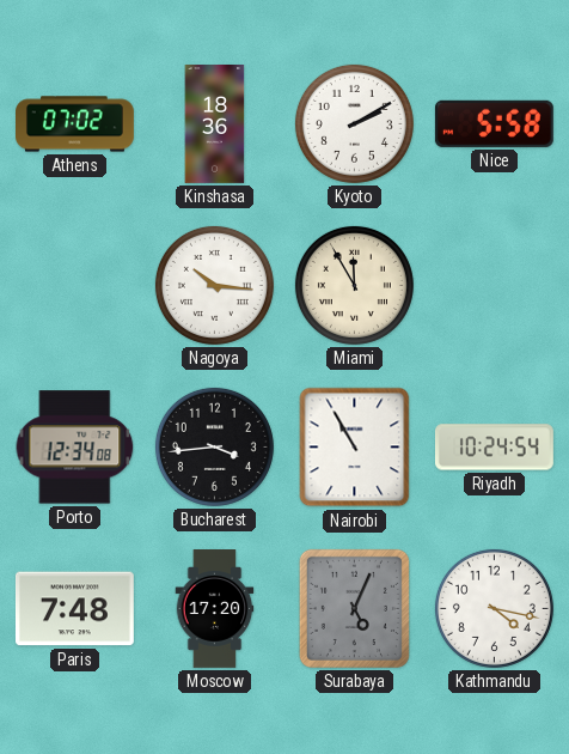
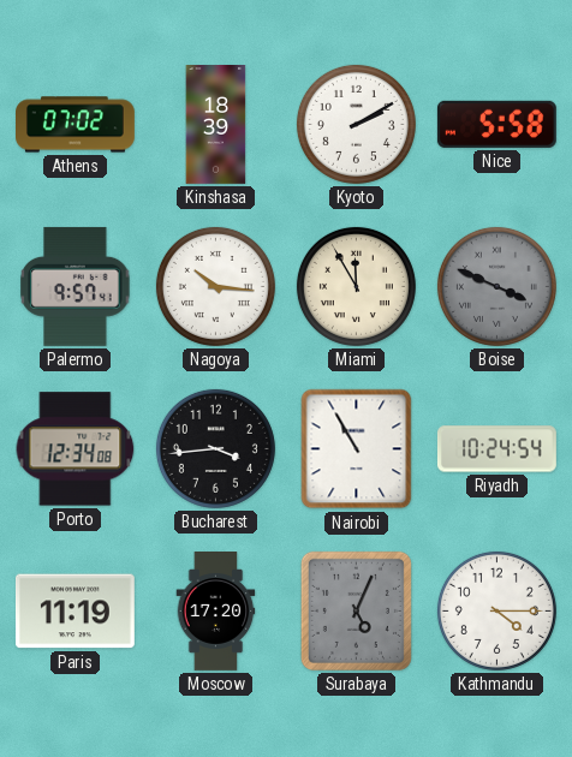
Kinshasa: 18:36 -> 18:39
Palermo: none -> 9:57
Boise: none -> 3:49
Paris: 7:48 -> 11:19
Kathmandu: 4:17 -> 4:15
